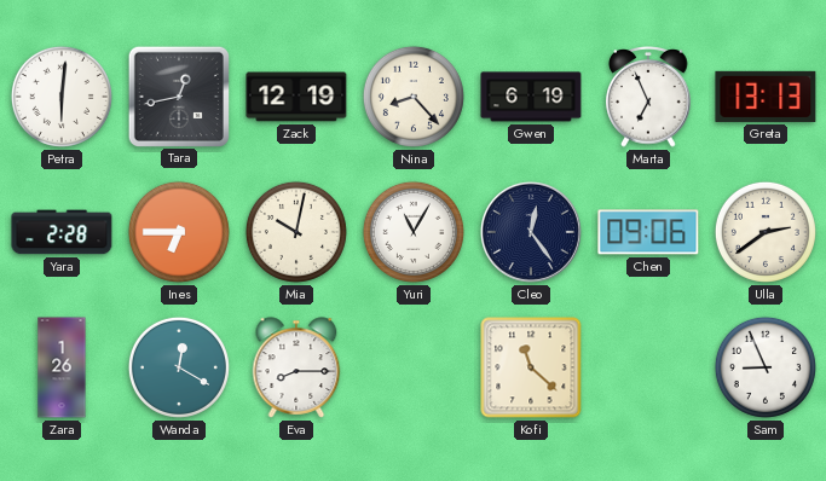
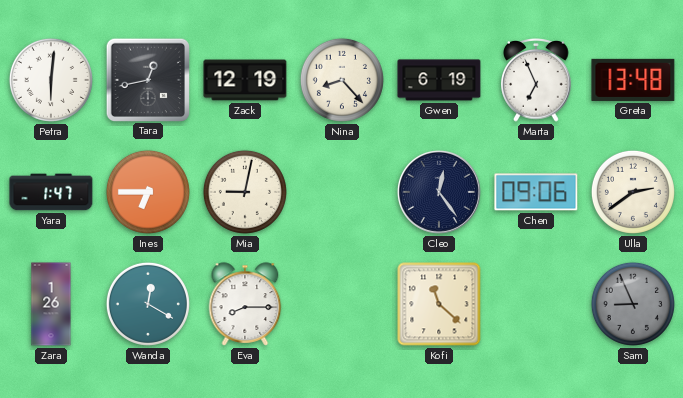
Greta: 13:13 -> 13:48
Yara: 2:28 -> 1:47
Mia: 10:02 -> 9:02
Yuri: 11:05 -> none
Sam dial: white -> grey
